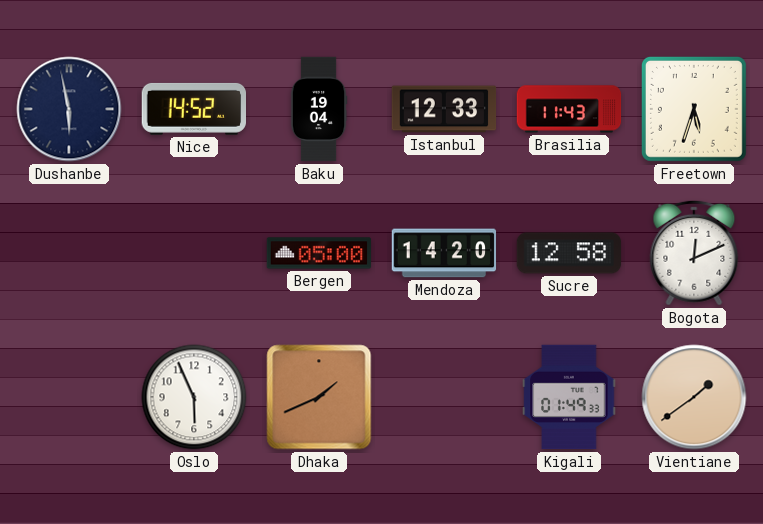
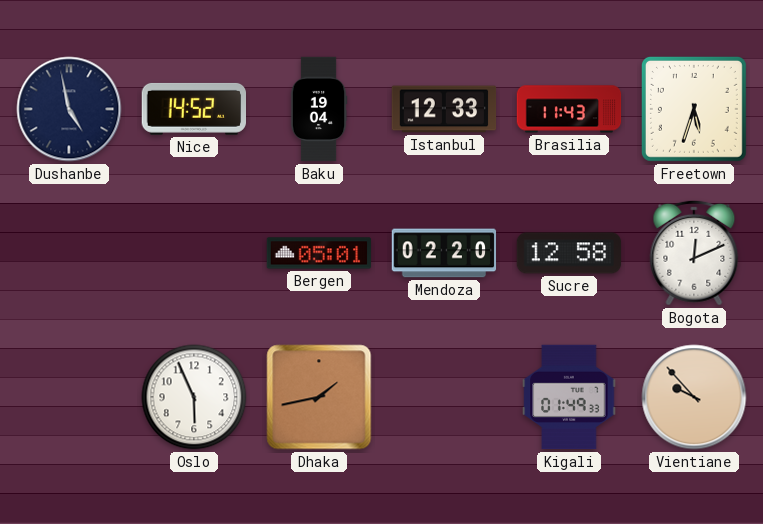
Dushanbe: 5:58 -> 4:58
Bergen: 05:00 -> 05:01
Mendoza: 14:20 -> 02:20
Dhaka: 1:41 -> 1:43
Vientiane: 1:39 -> 9:53
